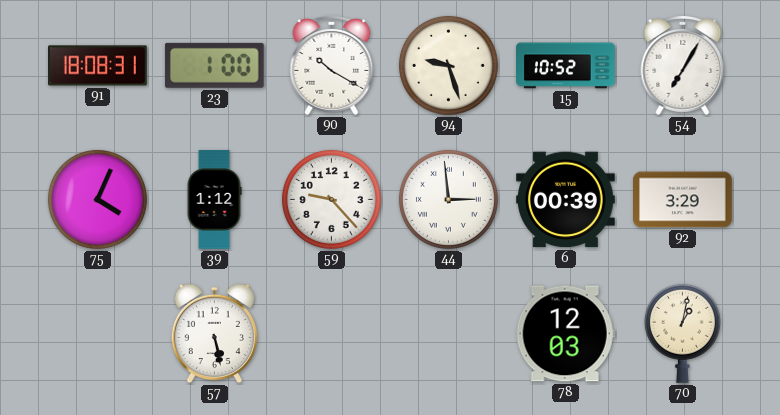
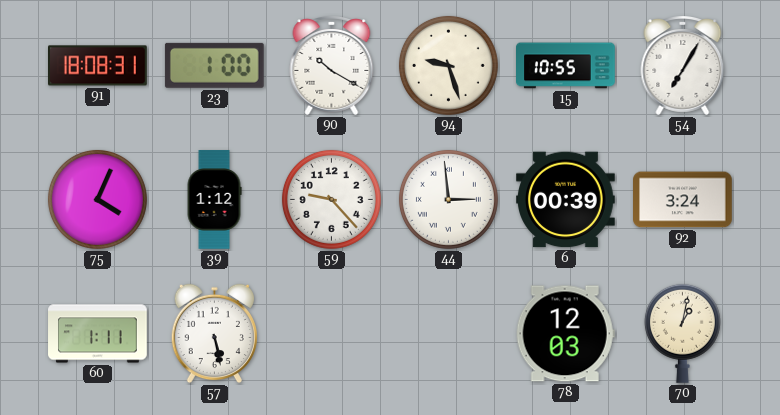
15: 10:52 -> 10:55
92: 3:29 -> 3:24
60: none -> 1:11
